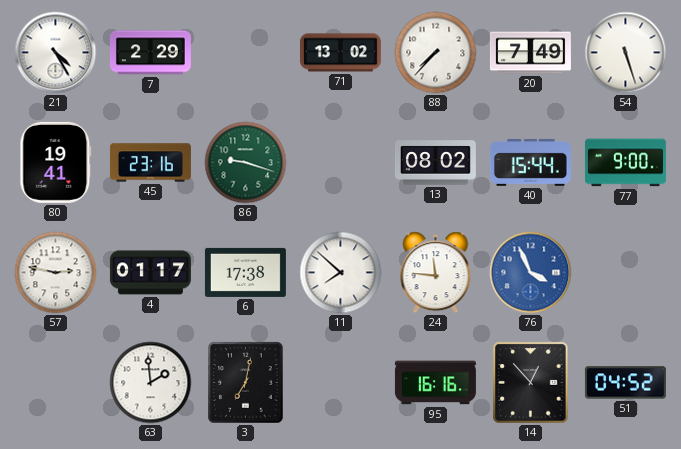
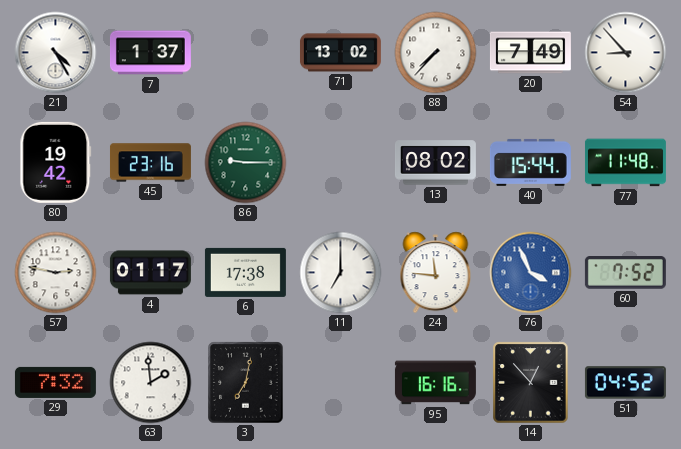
7: 2:29 -> 1:37
54: 5:27 -> 8:53
80: 19:41 -> 19:42
86: 9:18 -> 9:15
77: 9:00 -> 11:48
11: 7:52 -> 7:00
60: none -> 7:52
29: none -> 7:32
